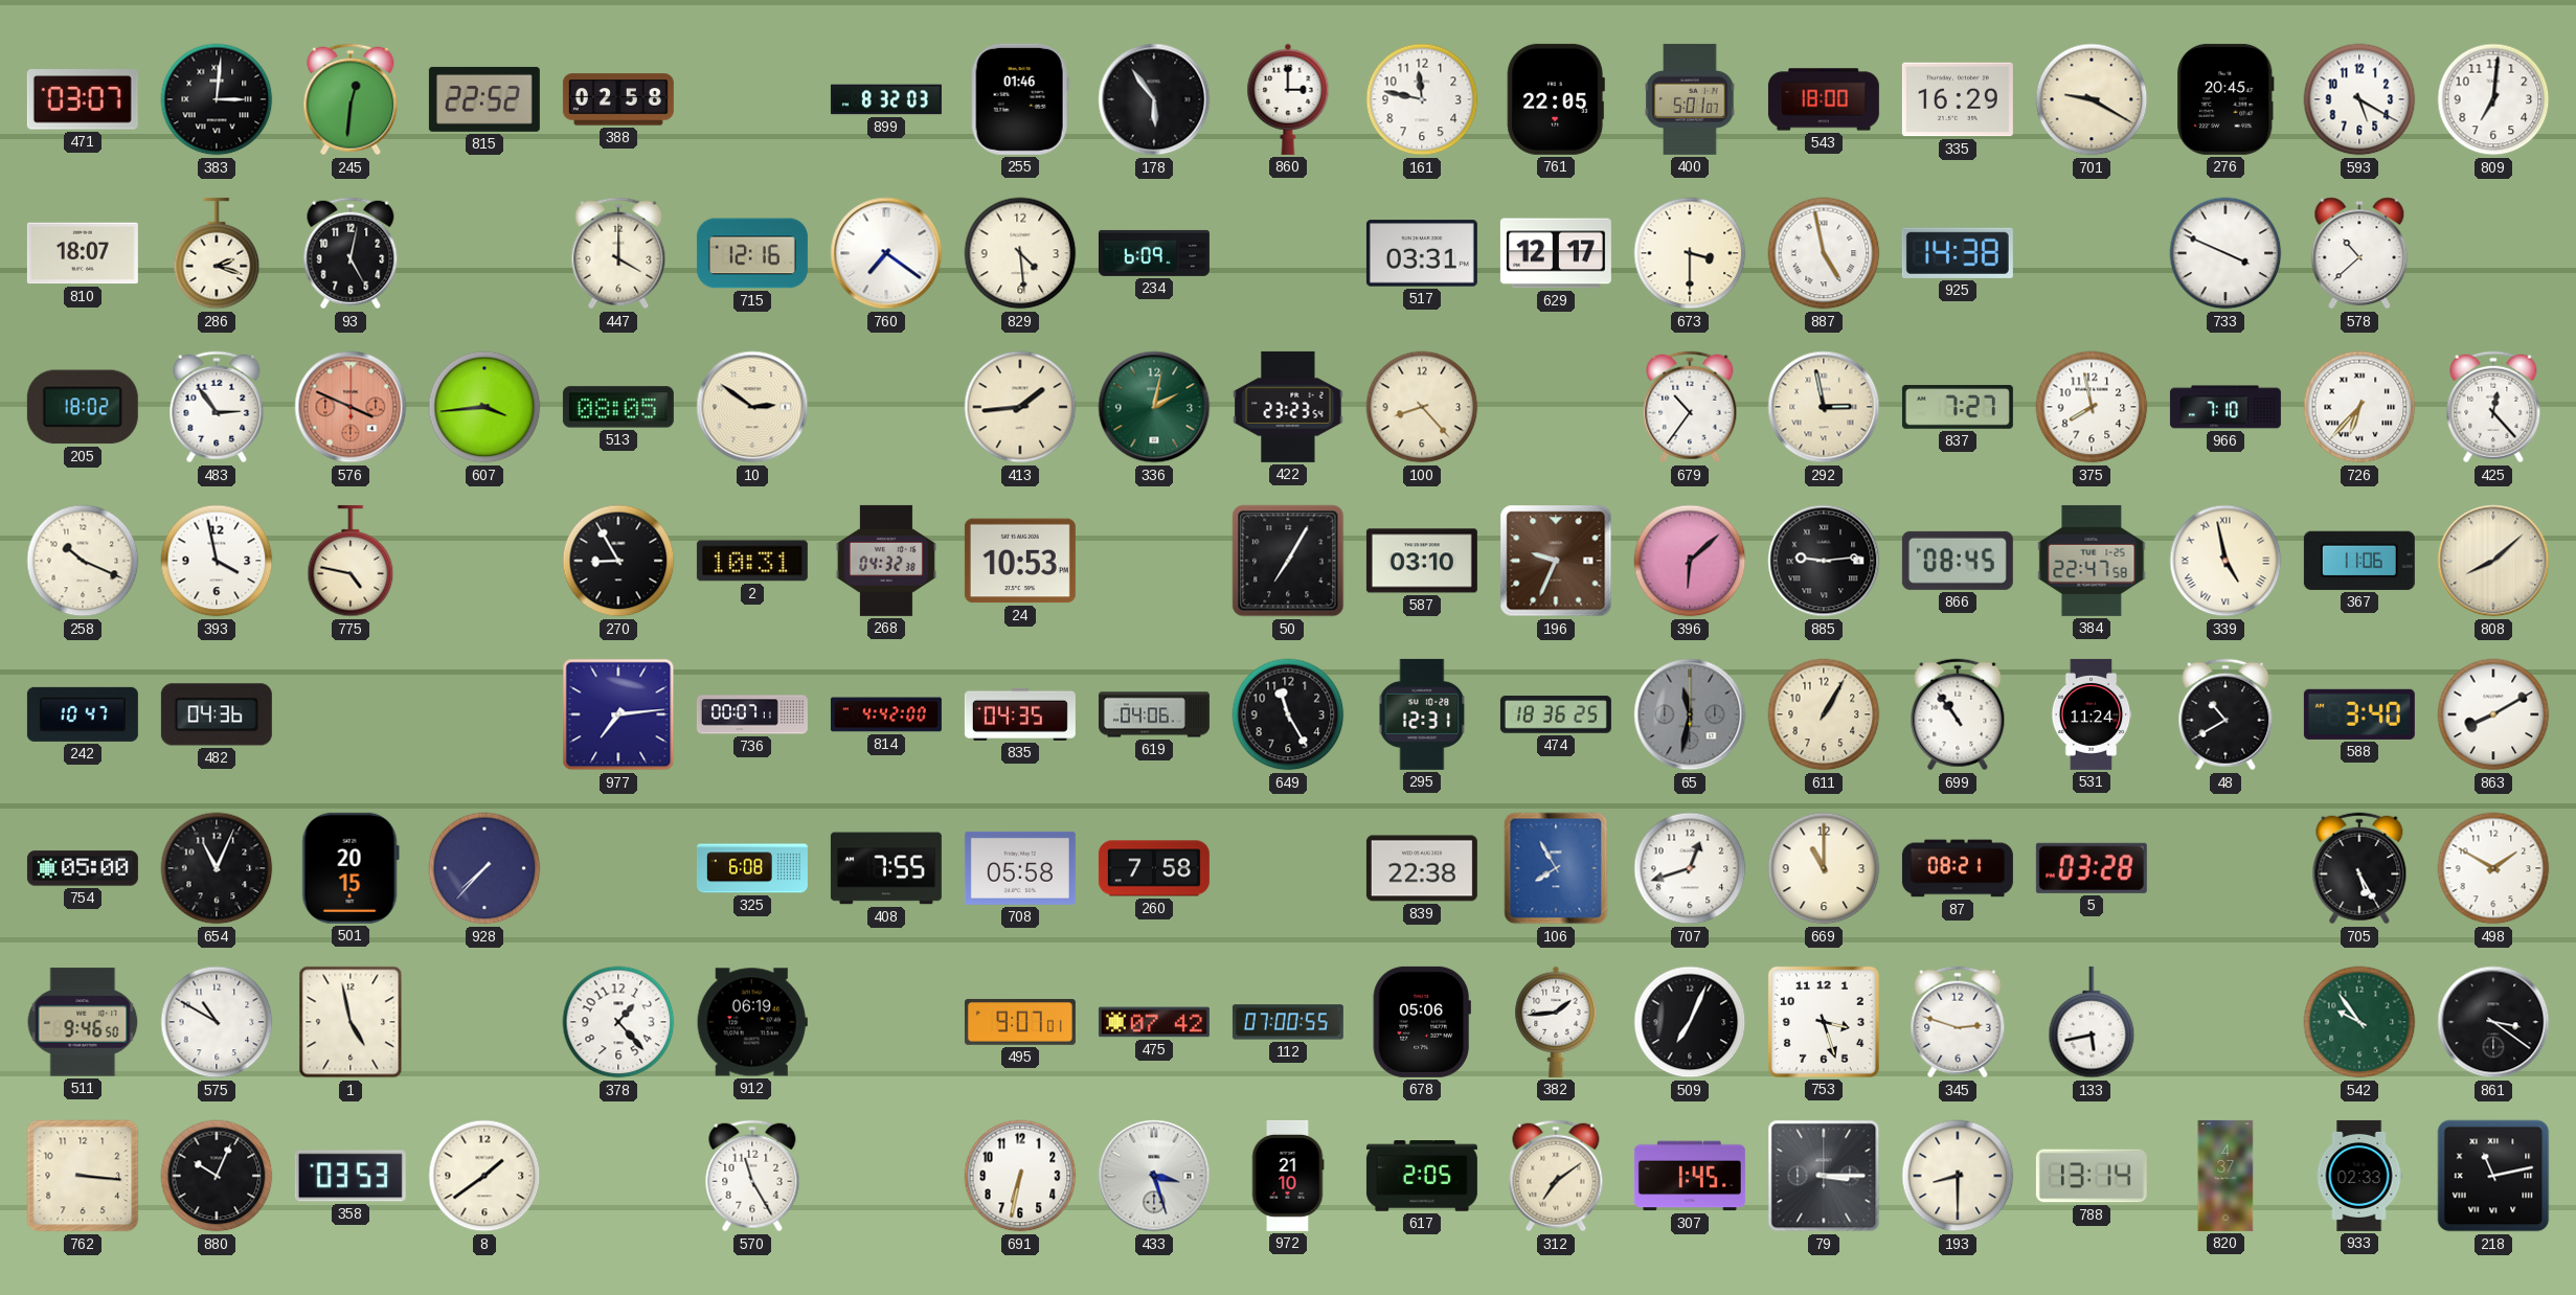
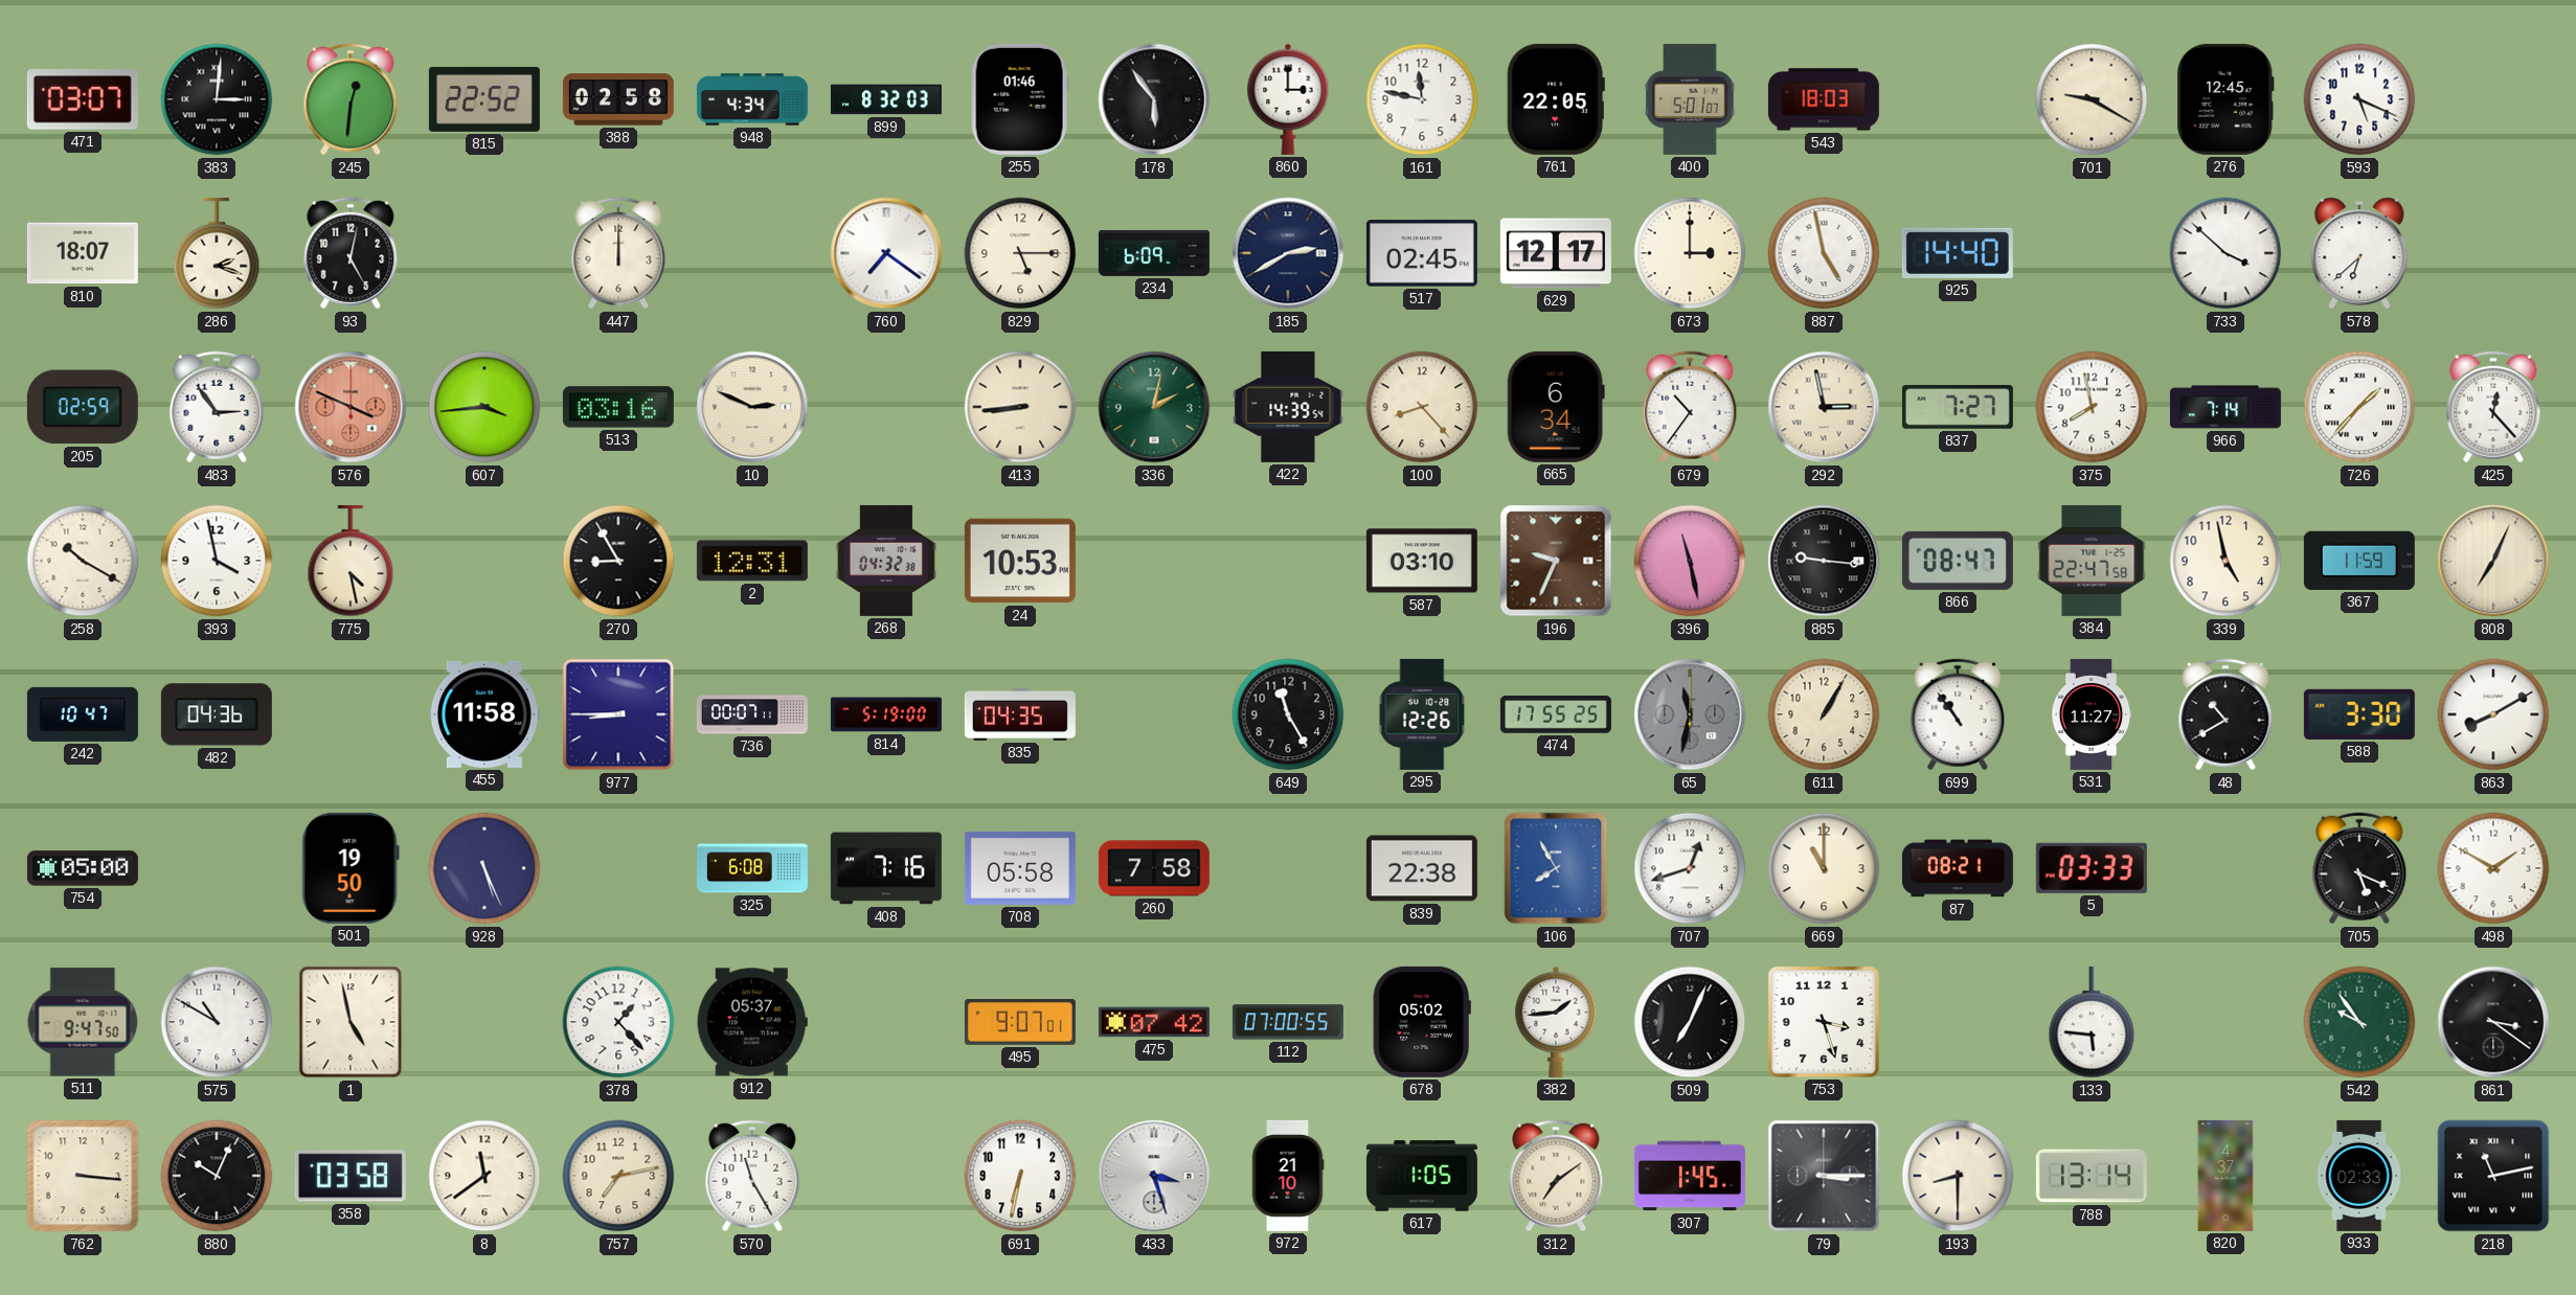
948: none -> 4:34
543: 18:00 -> 18:03
335: 16:29 -> none
276: 20:45 -> 12:45
593: 5:20 -> 5:19
809: 7:01 -> none
447: 4:00 -> 12:00
715: 12:16 -> none
829: 4:29 -> 5:15
185: none -> 2:40
517: 03:31 -> 02:45
673: 3:30 -> 3:00
925: 14:38 -> 14:40
733: 3:49 -> 3:52
578: 10:38 -> 6:38
205: 18:02 -> 02:59
513: 08:05 -> 03:16
10: 2:51 -> 2:49
413: 1:44 -> 8:44
422: 23:23 -> 14:39
665: none -> 6:34
966: 7:10 -> 7:14
726: 6:37 -> 1:37
258: 10:19 -> 10:20
775: 4:47 -> 4:28
2: 10:31 -> 12:31
50: 7:05 -> none
396: 6:08 -> 11:28
885: 9:14 -> 9:16
866: 08:45 -> 08:47
339 numerals: Roman -> Arabic
367: 11:06 -> 11:59
808: 8:08 -> 7:04
455: none -> 11:58
977: 7:14 -> 8:45
814: 4:42 -> 5:19
619: 04:06 -> none
295: 12:31 -> 12:26
474: 18:36 -> 17:55
531: 11:24 -> 11:27
588: 3:40 -> 3:30
654: 11:04 -> none
501: 20:15 -> 19:50
928: 7:37 -> 5:26
408: 7:55 -> 7:16
5: 03:28 -> 03:33
705: 5:25 -> 5:19
511: 9:46 -> 9:47
912: 06:19 -> 05:37
678: 05:06 -> 05:02
345: 2:48 -> none
133: 5:43 -> 5:46
358: 03:53 -> 03:58
8: 1:39 -> 11:39
757: none -> 7:13
617: 2:05 -> 1:05
